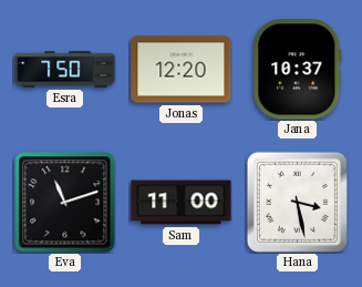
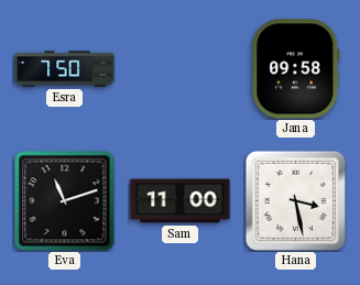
Jonas: 12:20 -> none
Jana: 10:37 -> 09:58
